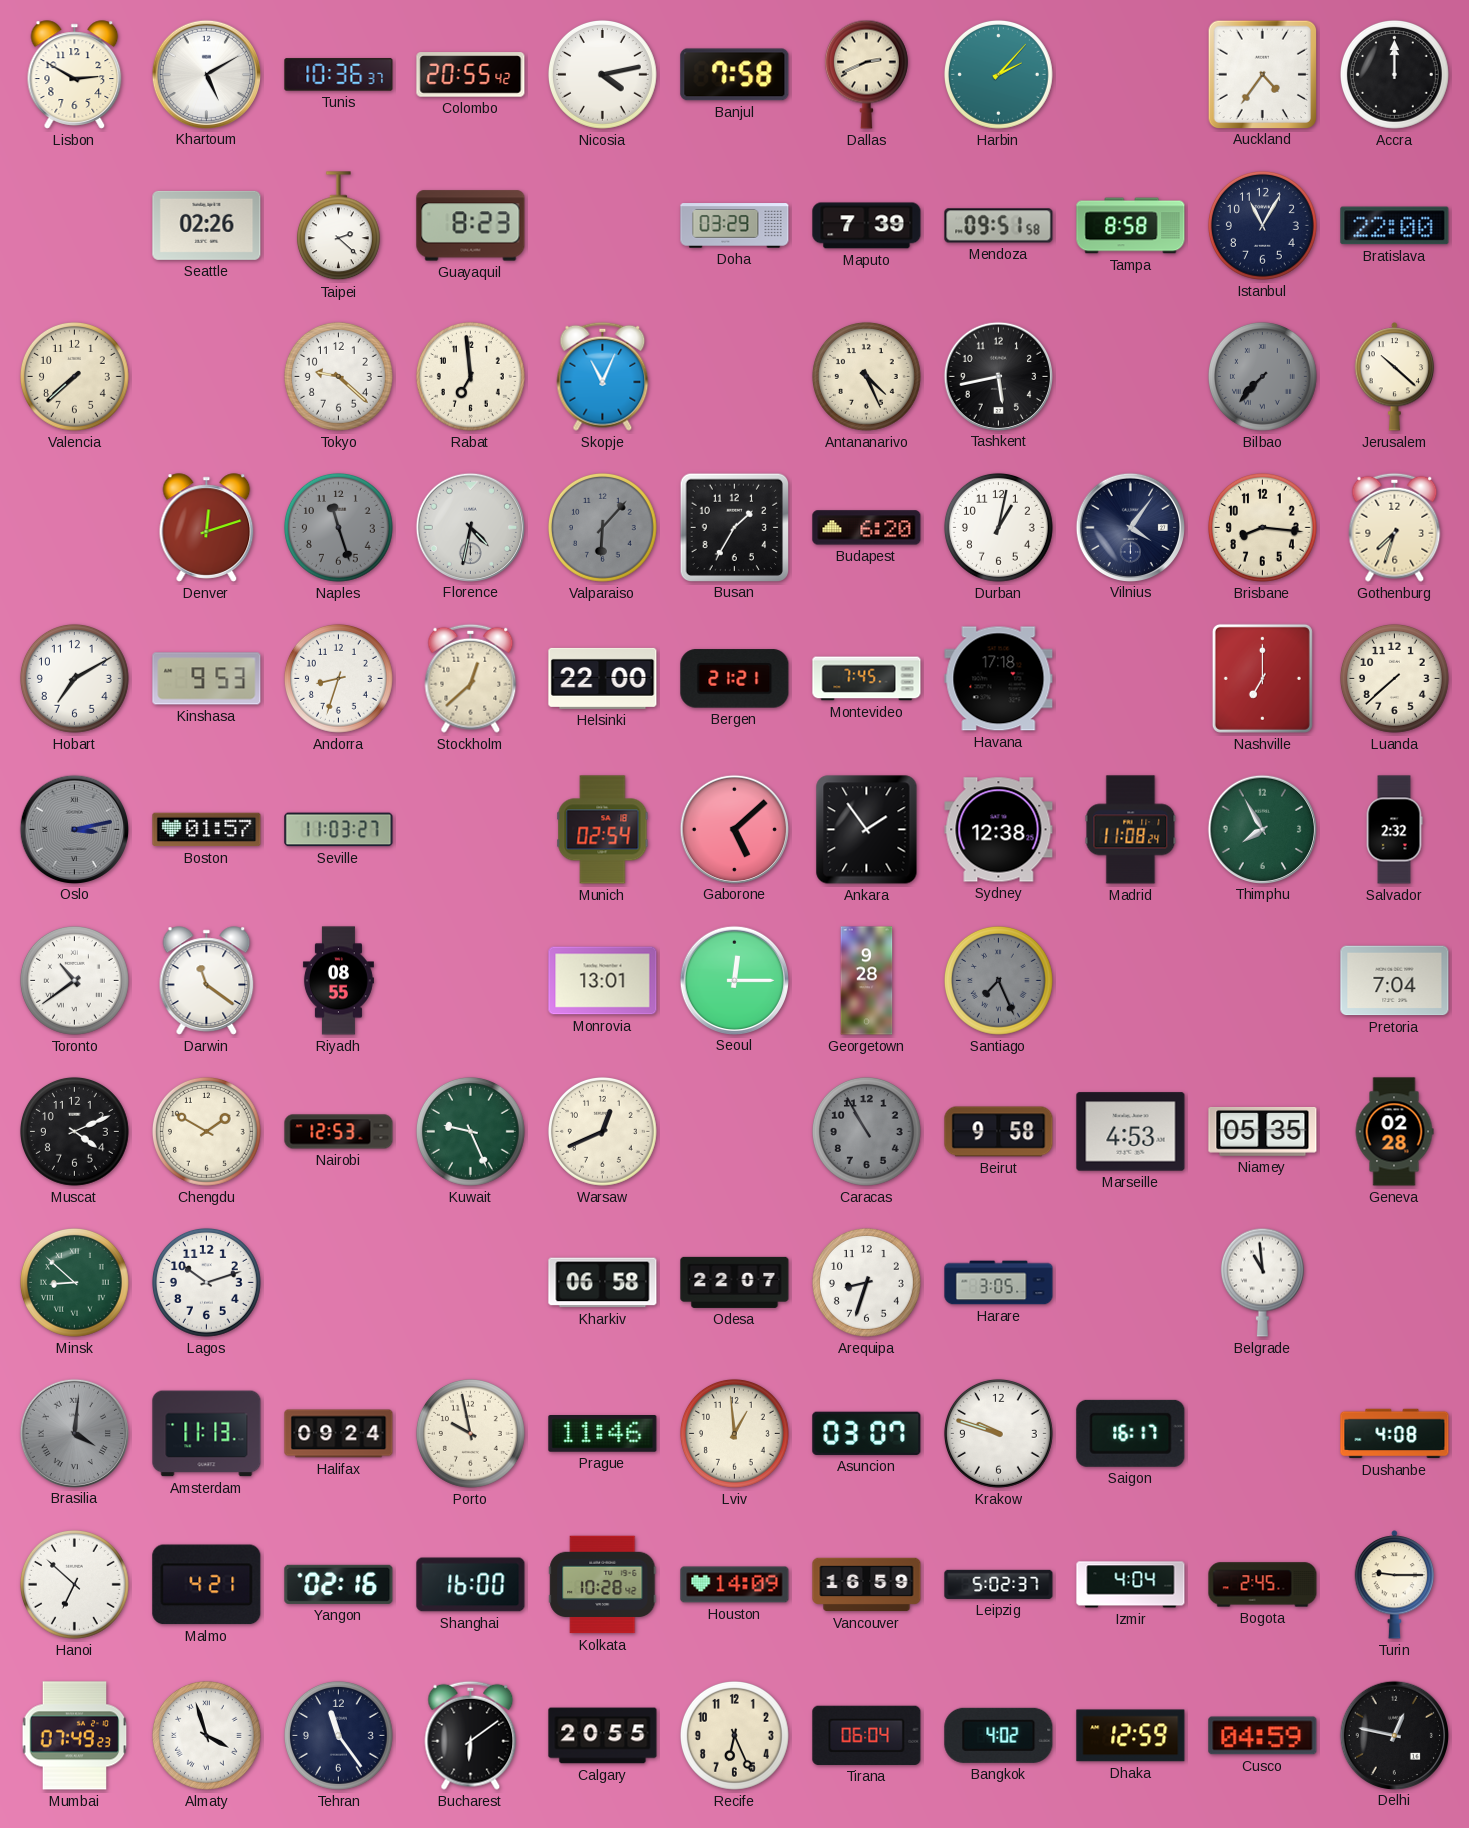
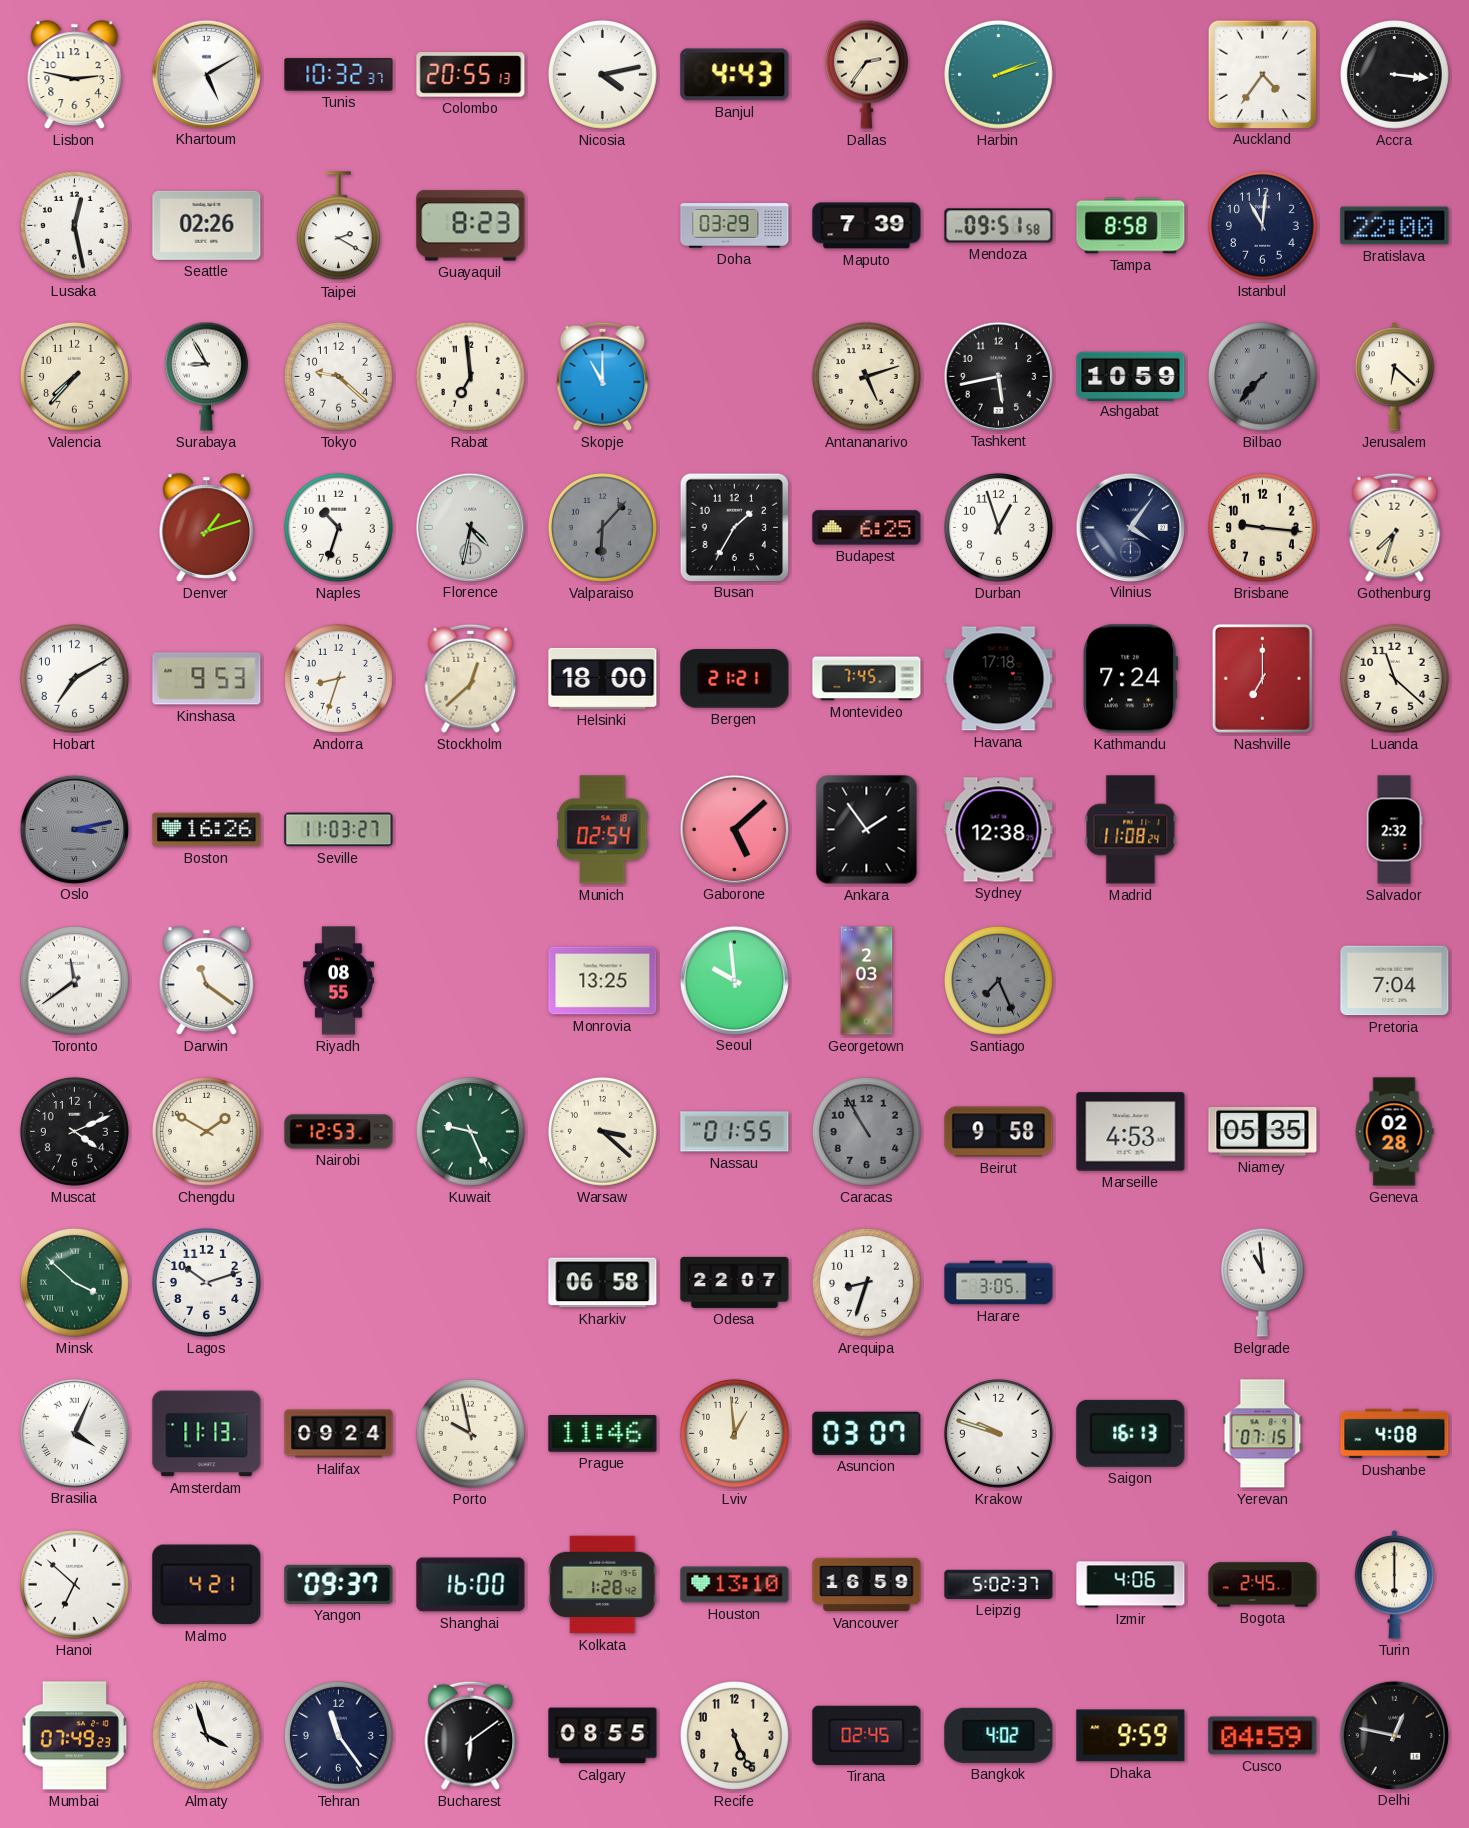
Lisbon: 2:50 -> 2:47
Tunis: 10:36 -> 10:32
Colombo: 20:55:42 -> 20:55:13
Banjul: 7:58 -> 4:43
Dallas: 2:41 -> 2:36
Harbin: 2:07 -> 2:12
Accra: 12:00 -> 3:16
Lusaka: none -> 12:28
Taipei: 2:22 -> 2:20
Istanbul: 11:05 -> 11:01
Valencia: 7:38 -> 7:37
Surabaya: none -> 8:55
Skopje: 11:04 -> 11:00
Antananarivo: 4:26 -> 5:12
Ashgabat: none -> 10:59
Jerusalem: 10:22 -> 6:22
Denver: 12:12 -> 1:12
Naples: 11:27 -> 10:33
Naples dial: grey -> white
Budapest: 6:20 -> 6:25
Durban: 1:02 -> 12:57
Brisbane: 8:16 -> 9:16
Helsinki: 22:00 -> 18:00
Kathmandu: none -> 7:24
Luanda: 7:38 -> 11:22
Boston: 01:57 -> 16:26
Thimphu: 7:55 -> none
Toronto: 10:39 -> 11:39
Monrovia: 13:01 -> 13:25
Seoul: 12:15 -> 9:59
Georgetown: 9:28 -> 2:03
Warsaw: 12:41 -> 3:22
Nassau: none -> 01:55
Minsk: 8:52 -> 3:52
Brasilia: 4:01 -> 4:04
Brasilia dial: grey -> white
Saigon: 16:17 -> 16:13
Yerevan: none -> 07:15
Yangon: 02:16 -> 09:37
Kolkata: 10:28 -> 1:28
Houston: 14:09 -> 13:10
Izmir: 4:04 -> 4:06
Turin: 9:15 -> 6:00
Calgary: 20:55 -> 08:55
Recife: 6:26 -> 5:26
Tirana: 06:04 -> 02:45
Dhaka: 12:59 -> 9:59
